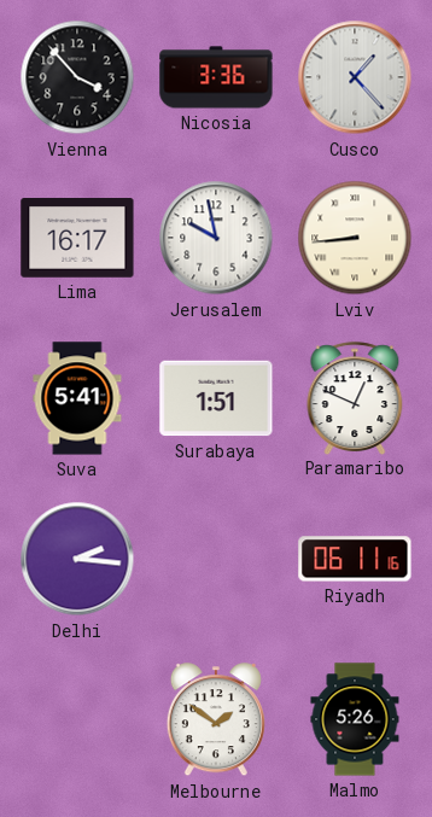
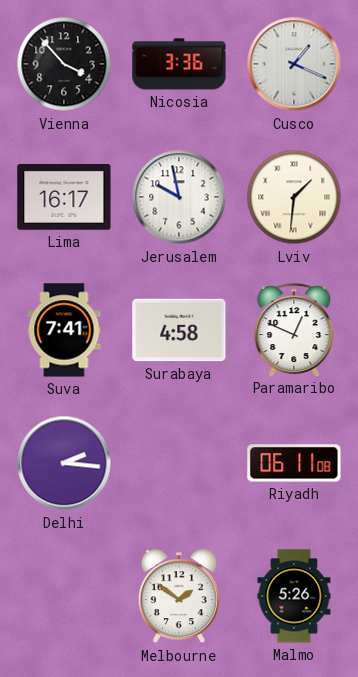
Cusco: 1:23 -> 1:19
Lviv: 8:44 -> 1:31
Suva: 5:41 -> 7:41
Surabaya: 1:51 -> 4:58
Riyadh: 06:11:16 -> 06:11:08
